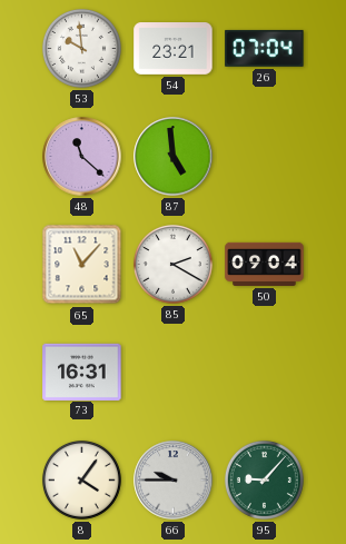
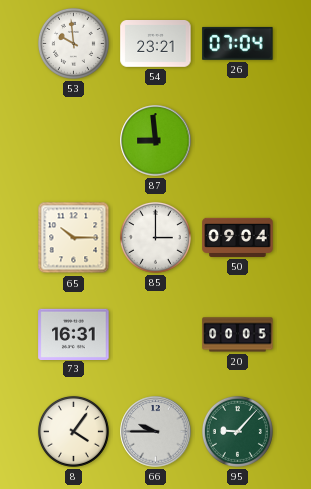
48: 11:22 -> none
87: 4:59 -> 8:59
65: 11:07 -> 10:15
85: 2:20 -> 3:00
20: none -> 00:05
